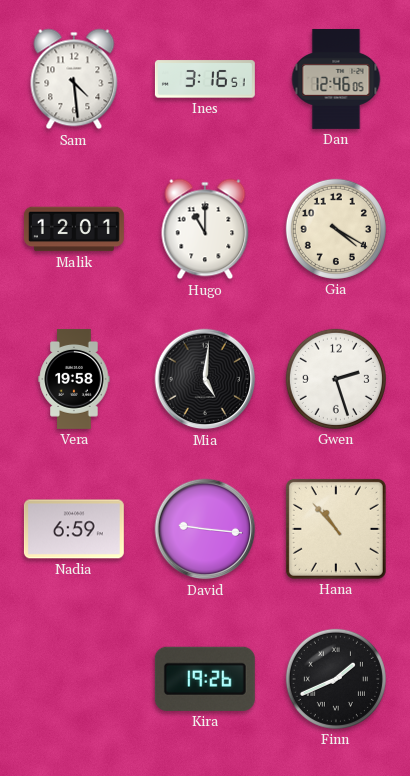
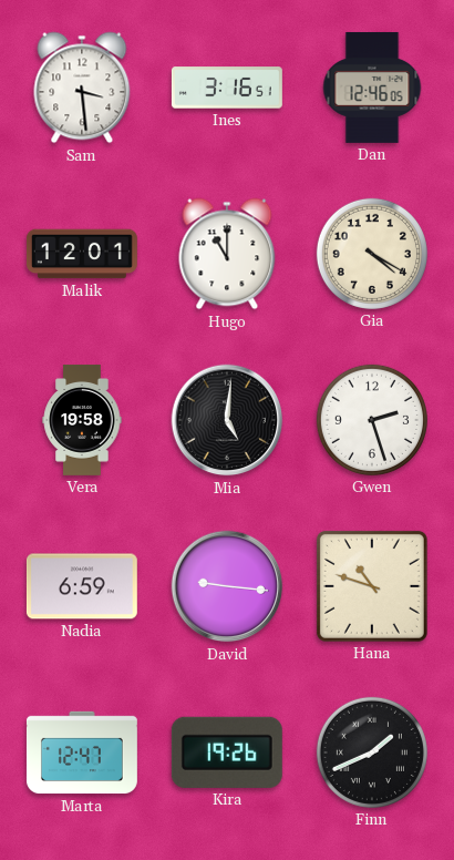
Sam: 4:29 -> 3:29
Hana: 10:53 -> 10:48
Marta: none -> 12:47
